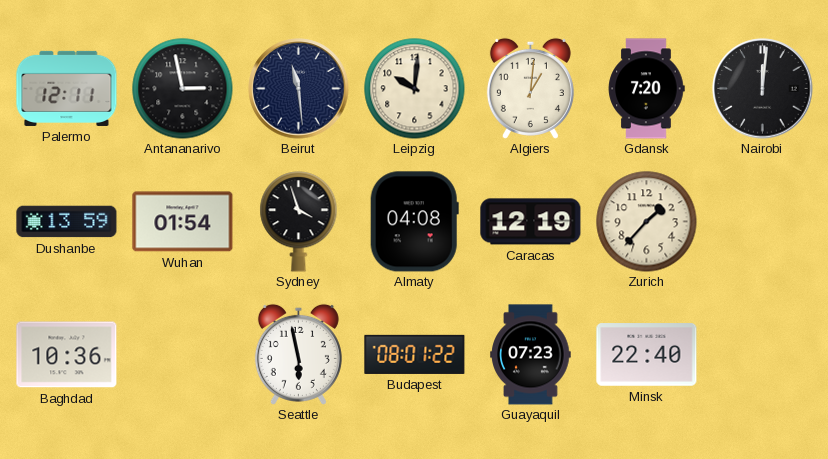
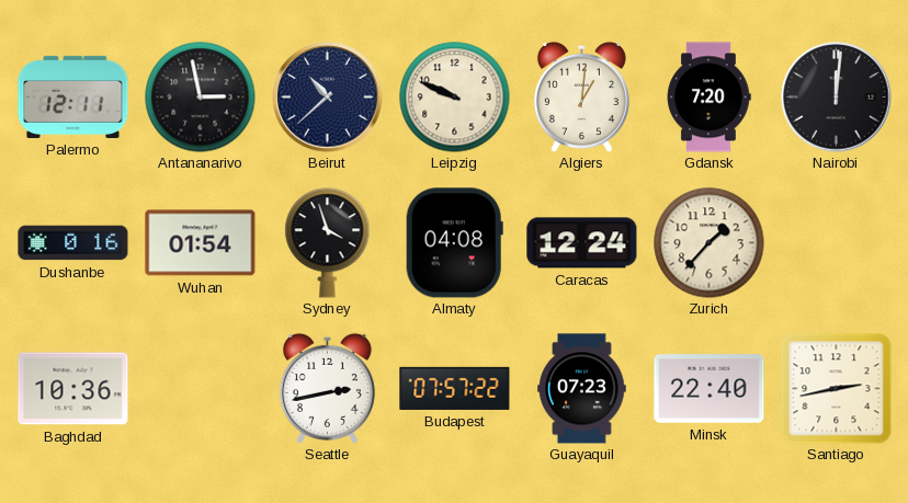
Beirut: 11:29 -> 10:38
Leipzig: 10:01 -> 9:49
Dushanbe: 13:59 -> 0:16
Caracas: 12:19 -> 12:24
Seattle: 5:58 -> 2:43
Budapest: 08:01 -> 07:57
Santiago: none -> 2:43
